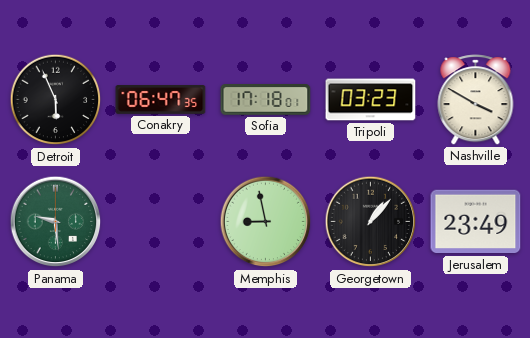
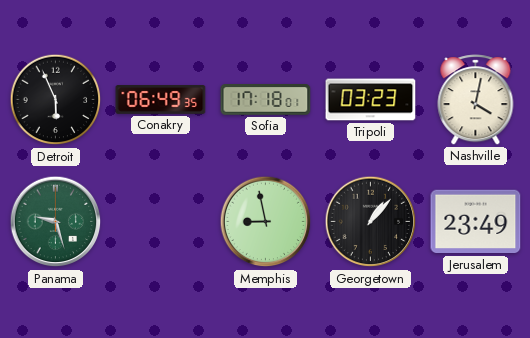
Conakry: 06:47 -> 06:49
Nashville: 3:50 -> 4:02
Panama: 9:29 -> 9:27
